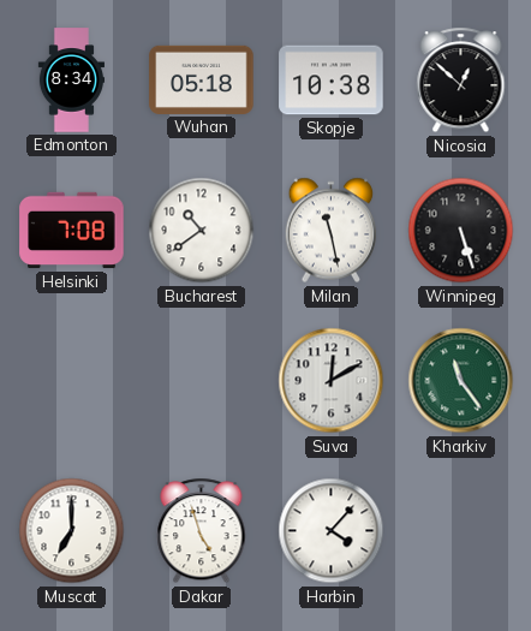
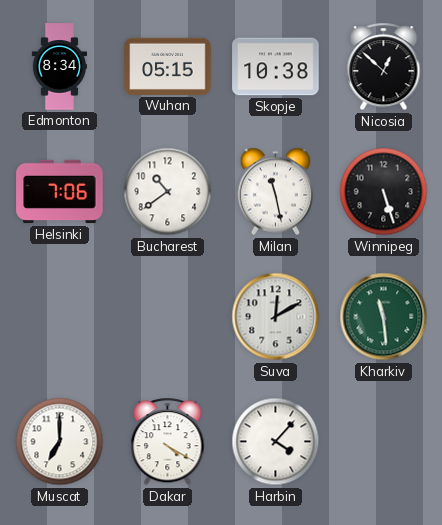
Wuhan: 05:18 -> 05:15
Helsinki: 7:08 -> 7:06
Kharkiv: 11:24 -> 11:29
Dakar: 4:57 -> 4:20
